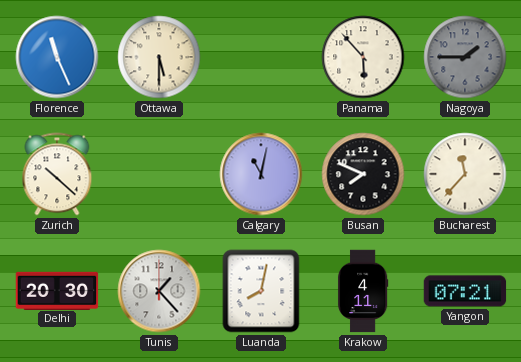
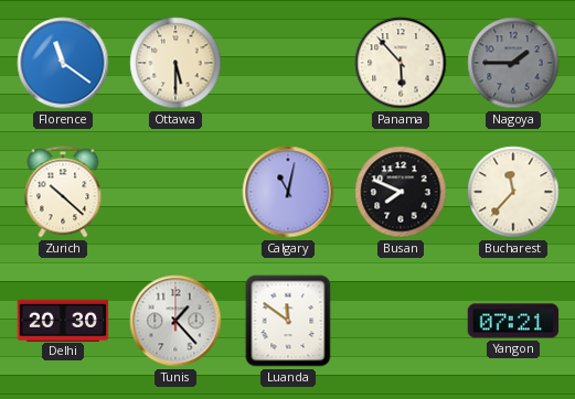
Florence: 11:26 -> 11:21
Luanda: 8:02 -> 11:51
Krakow: 4:11 -> none
